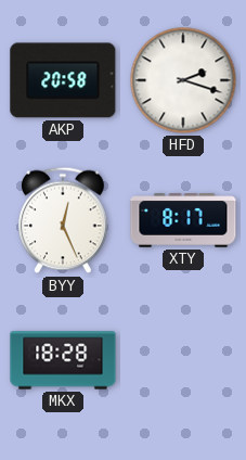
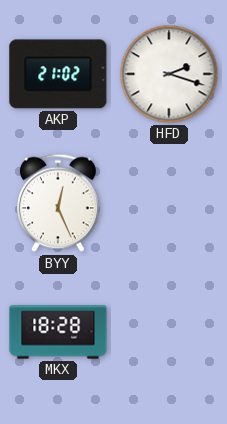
AKP: 20:58 -> 21:02
XTY: 8:17 -> none
